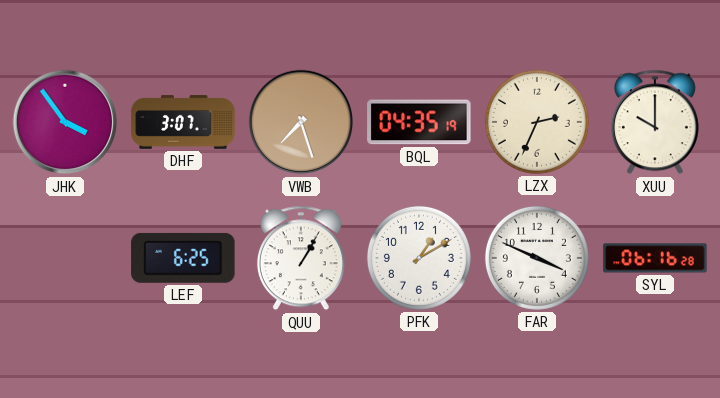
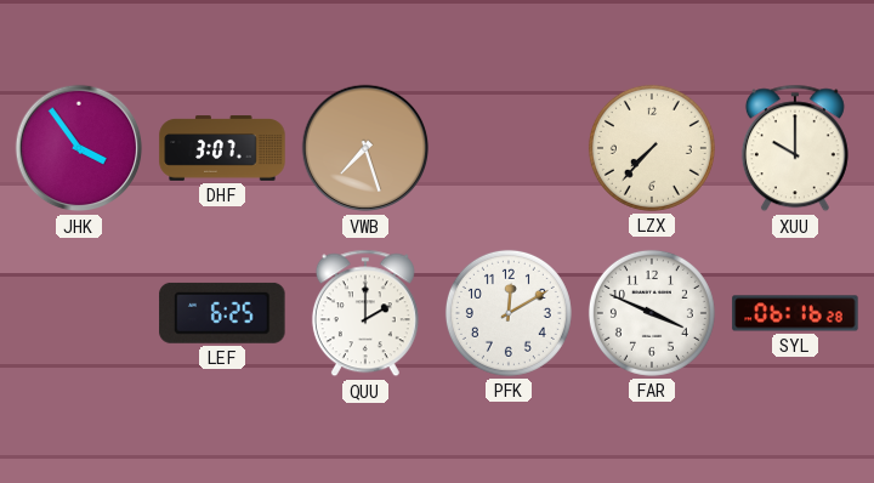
BQL: 04:35 -> none
LZX: 2:34 -> 7:37
QUU: 1:05 -> 2:00
PFK: 1:10 -> 12:10
